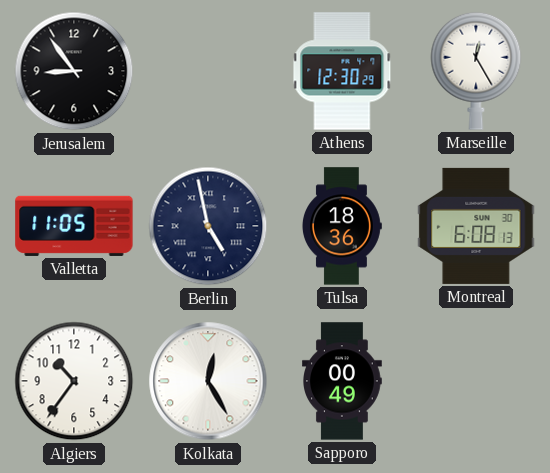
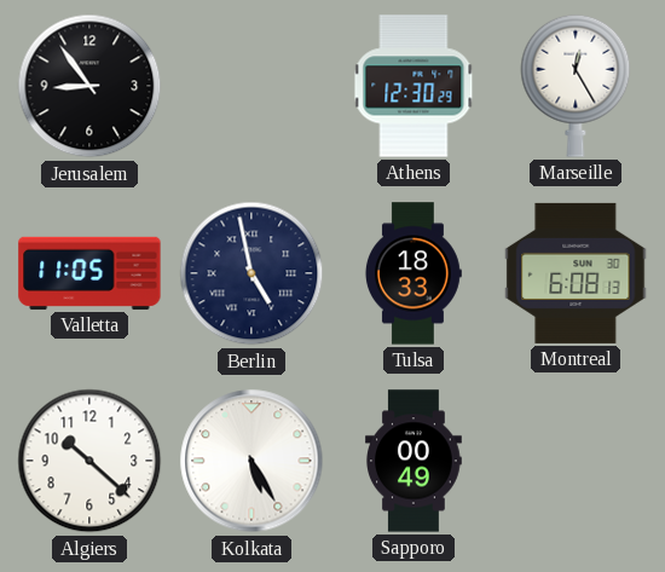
Tulsa: 18:36 -> 18:33
Algiers: 10:36 -> 10:22
Kolkata: 12:25 -> 5:25
